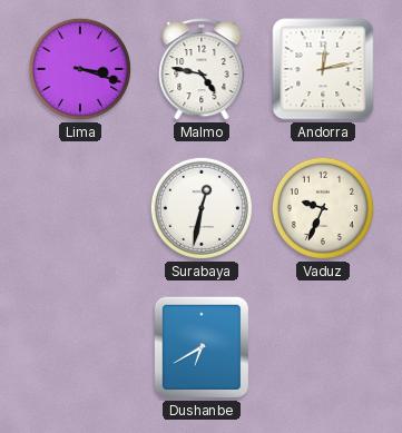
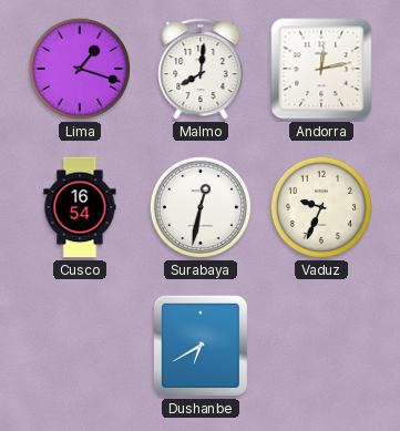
Lima: 3:18 -> 1:18
Malmo: 4:47 -> 8:01
Cusco: none -> 16:54
